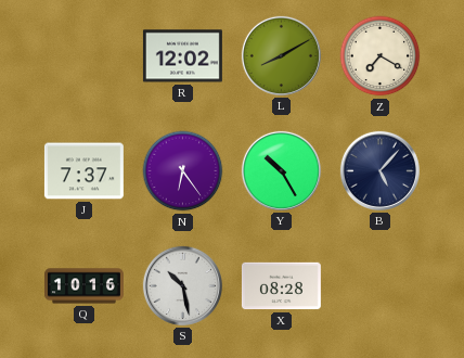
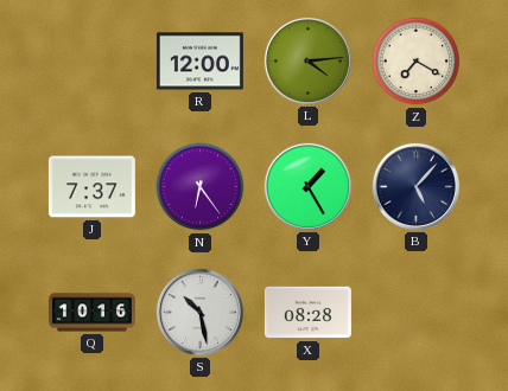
R: 12:02 -> 12:00
L: 8:10 -> 4:14
Y: 10:25 -> 1:25
